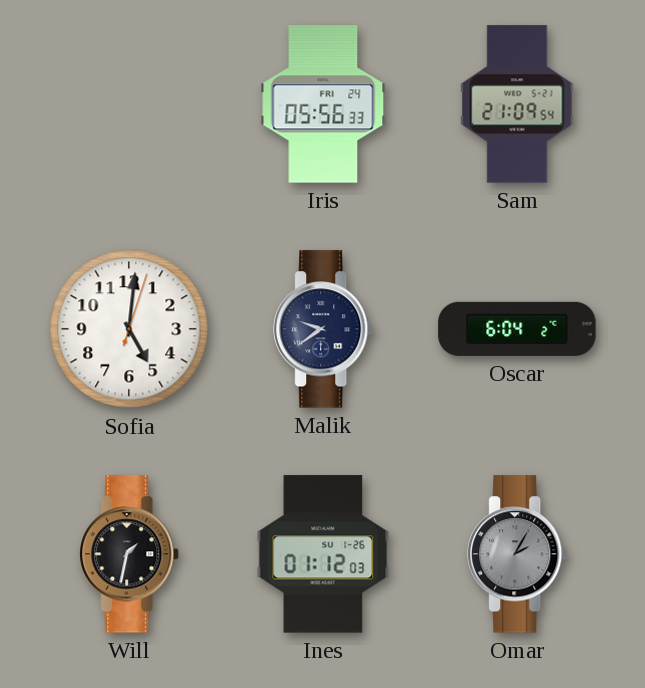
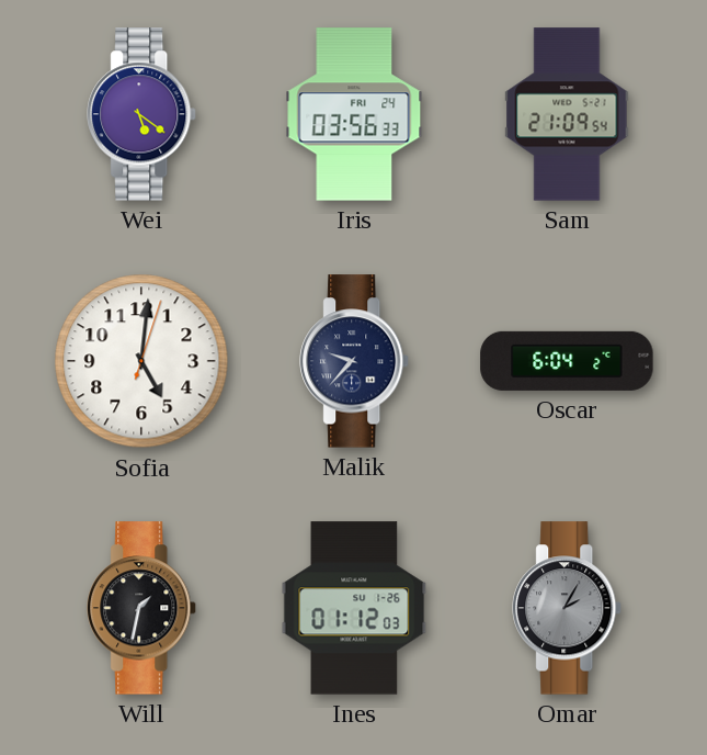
Wei: none -> 5:21
Iris: 05:56 -> 03:56
Malik: 9:39 -> 9:37
